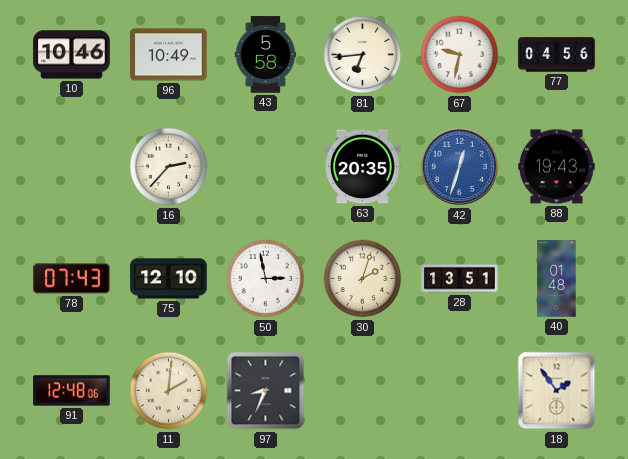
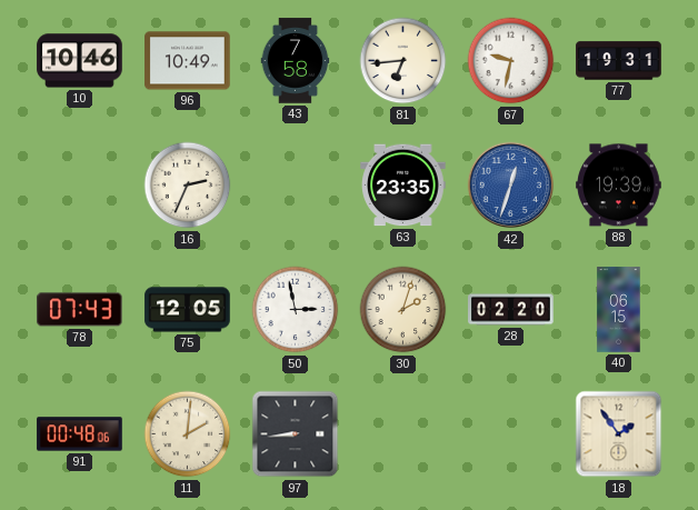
43: 5:58 -> 7:58
77: 04:56 -> 19:31
16: 2:37 -> 2:34
63: 20:35 -> 23:35
88: 19:43 -> 19:39
75: 12:10 -> 12:05
28: 13:51 -> 02:20
40: 01:48 -> 06:15
91: 12:48 -> 00:48
97: 8:34 -> 8:44
